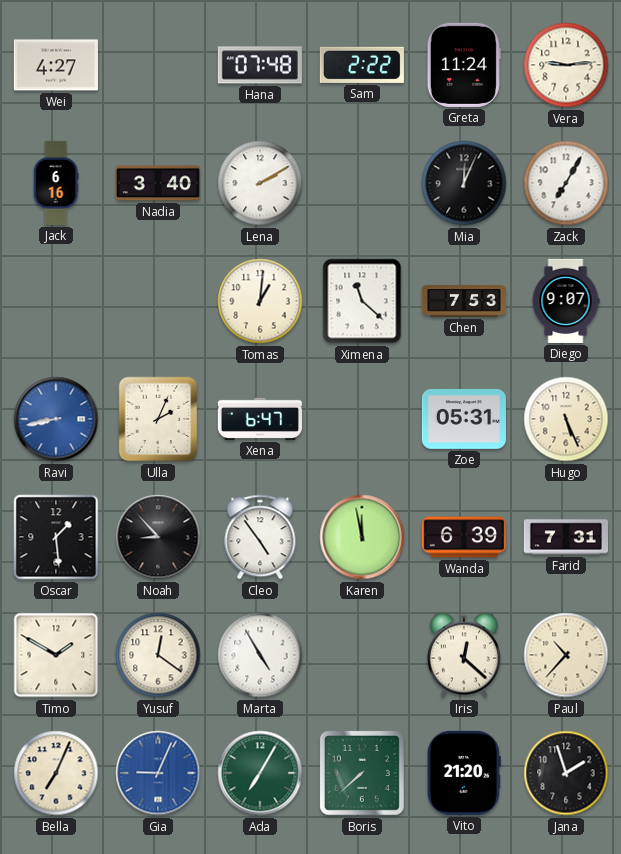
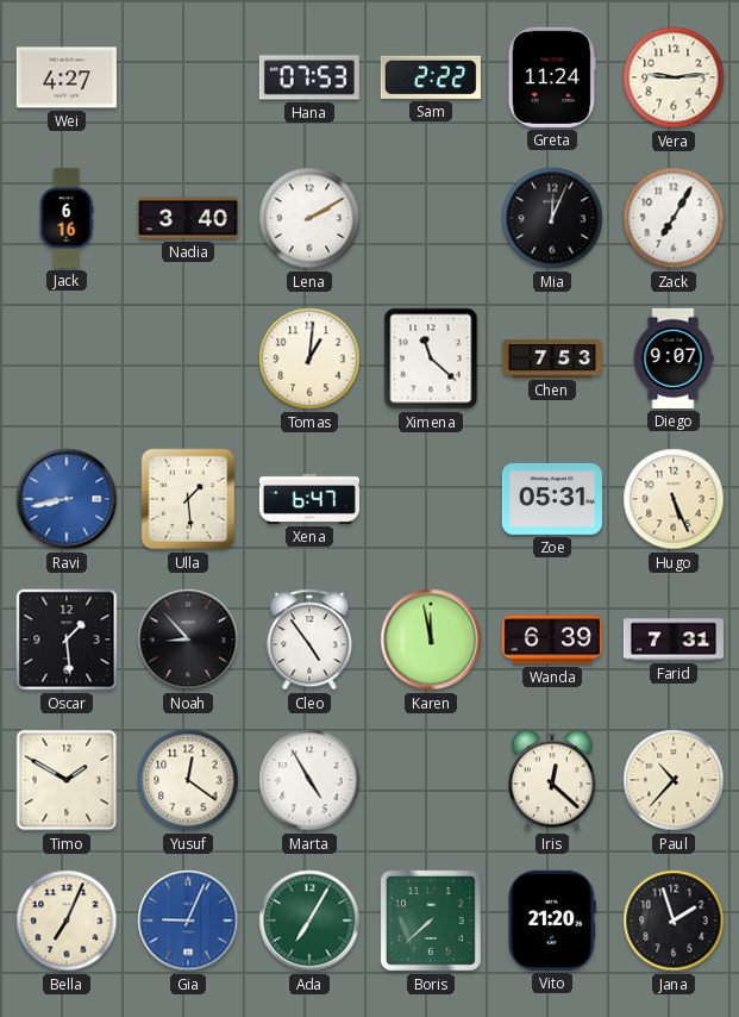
Hana: 07:48 -> 07:53
Ulla: 2:04 -> 1:29
